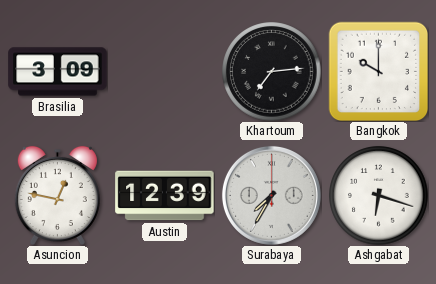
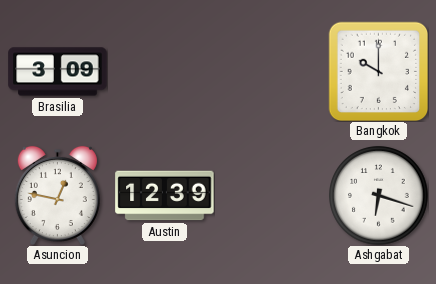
Khartoum: 7:14 -> none
Surabaya: 7:35 -> none
